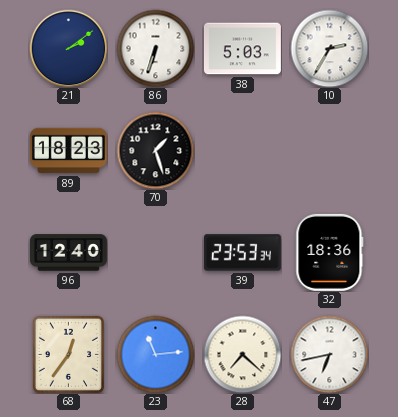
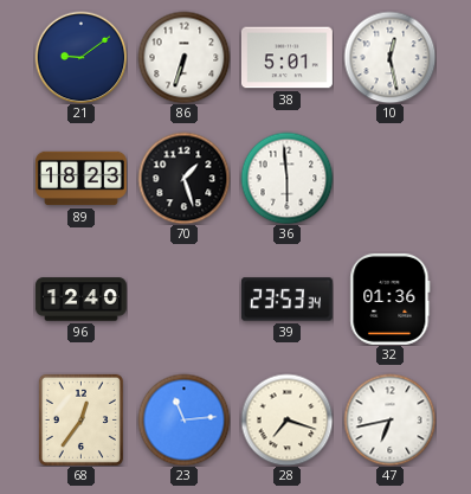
21: 2:09 -> 9:09
38: 5:03 -> 5:01
10: 2:35 -> 12:28
36: none -> 5:59
32: 18:36 -> 01:36
28: 7:22 -> 7:18
